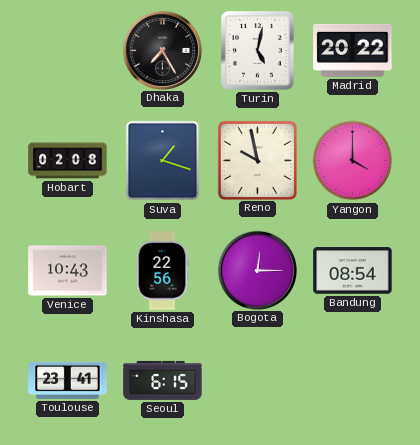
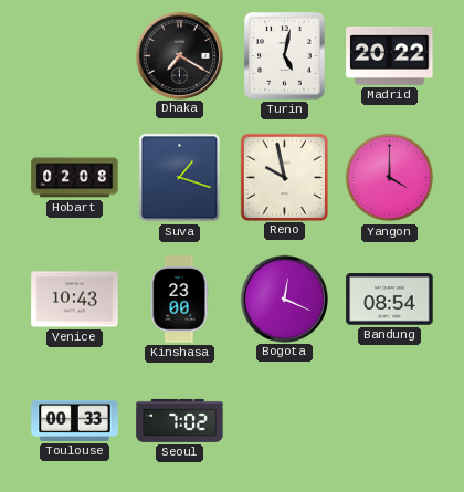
Dhaka: 7:25 -> 7:20
Kinshasa: 22:56 -> 23:00
Bogota: 12:15 -> 12:19
Toulouse: 23:41 -> 00:33
Seoul: 6:15 -> 7:02
